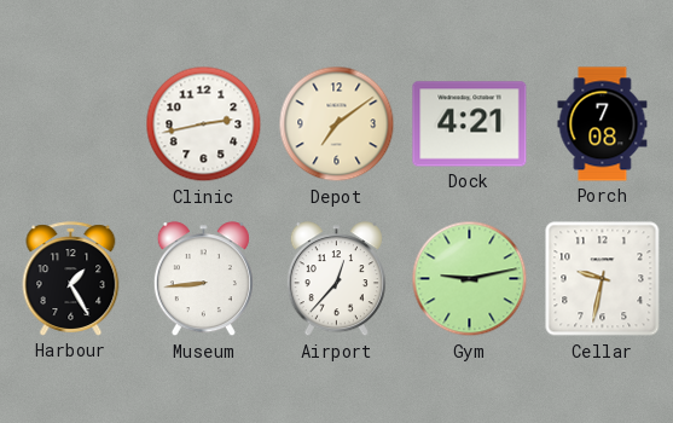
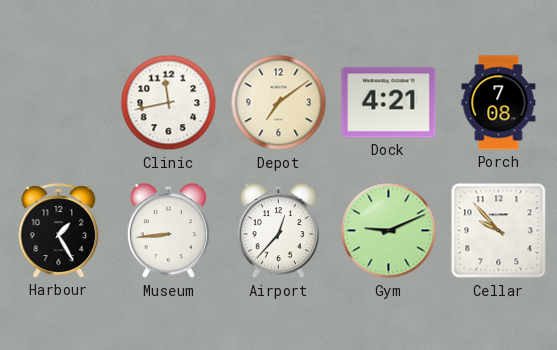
Clinic: 2:43 -> 11:43
Gym: 9:13 -> 9:11
Cellar: 9:32 -> 9:53
